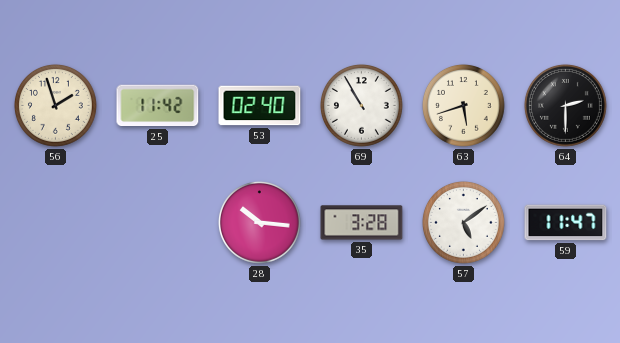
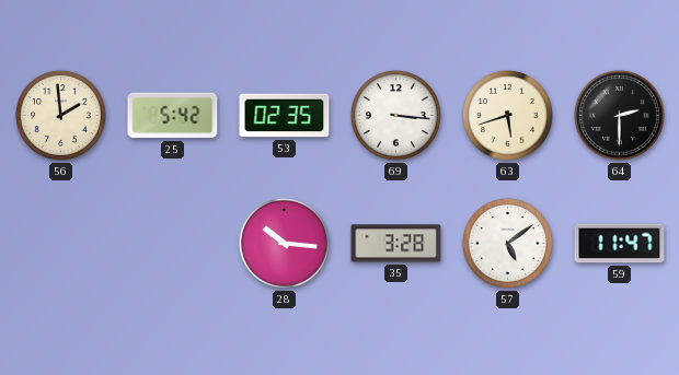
56: 1:57 -> 1:59
25: 11:42 -> 5:42
53: 02:40 -> 02:35
69: 10:55 -> 3:16
